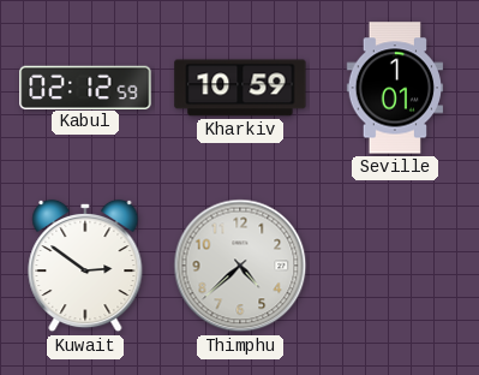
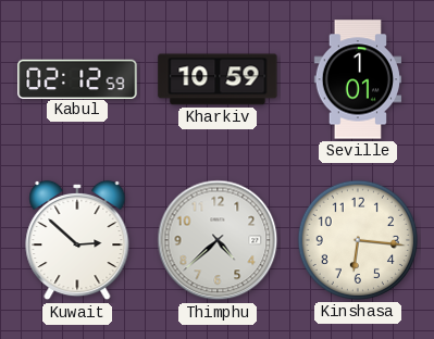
Kuwait: 2:51 -> 2:52
Kinshasa: none -> 6:16
